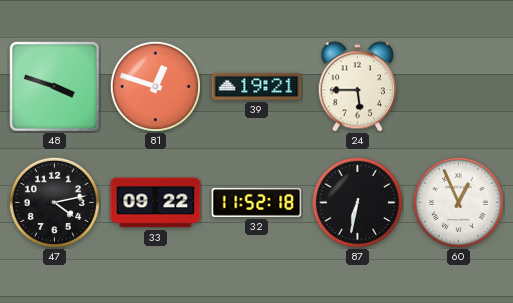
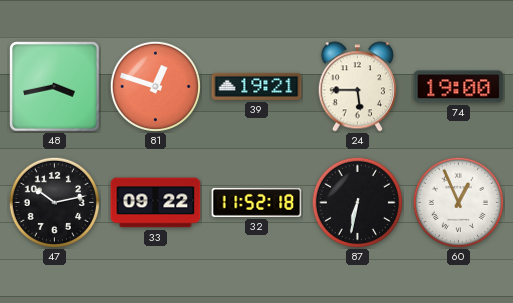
48: 3:48 -> 3:43
74: none -> 19:00
47: 4:13 -> 10:13
